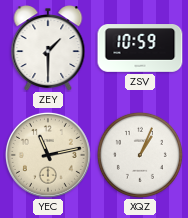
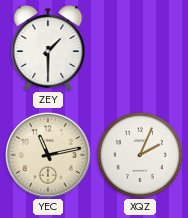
ZSV: 10:59 -> none
XQZ: 1:04 -> 2:04
